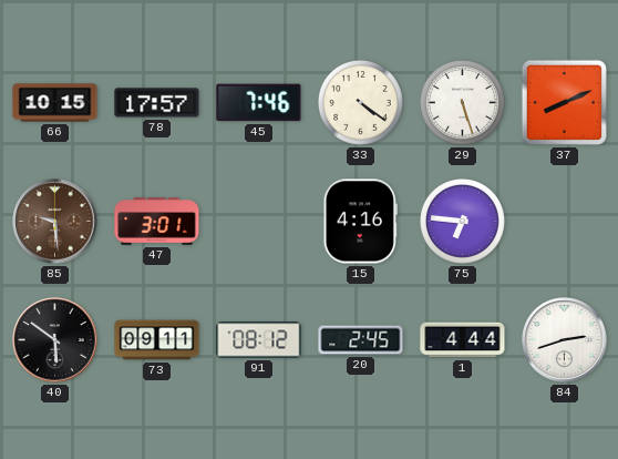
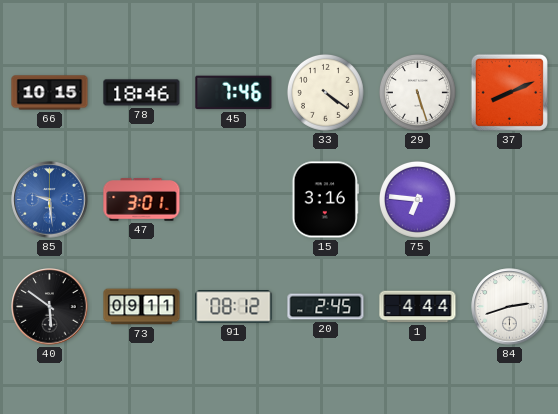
78: 17:57 -> 18:46
85 dial: brown -> blue
15: 4:16 -> 3:16
